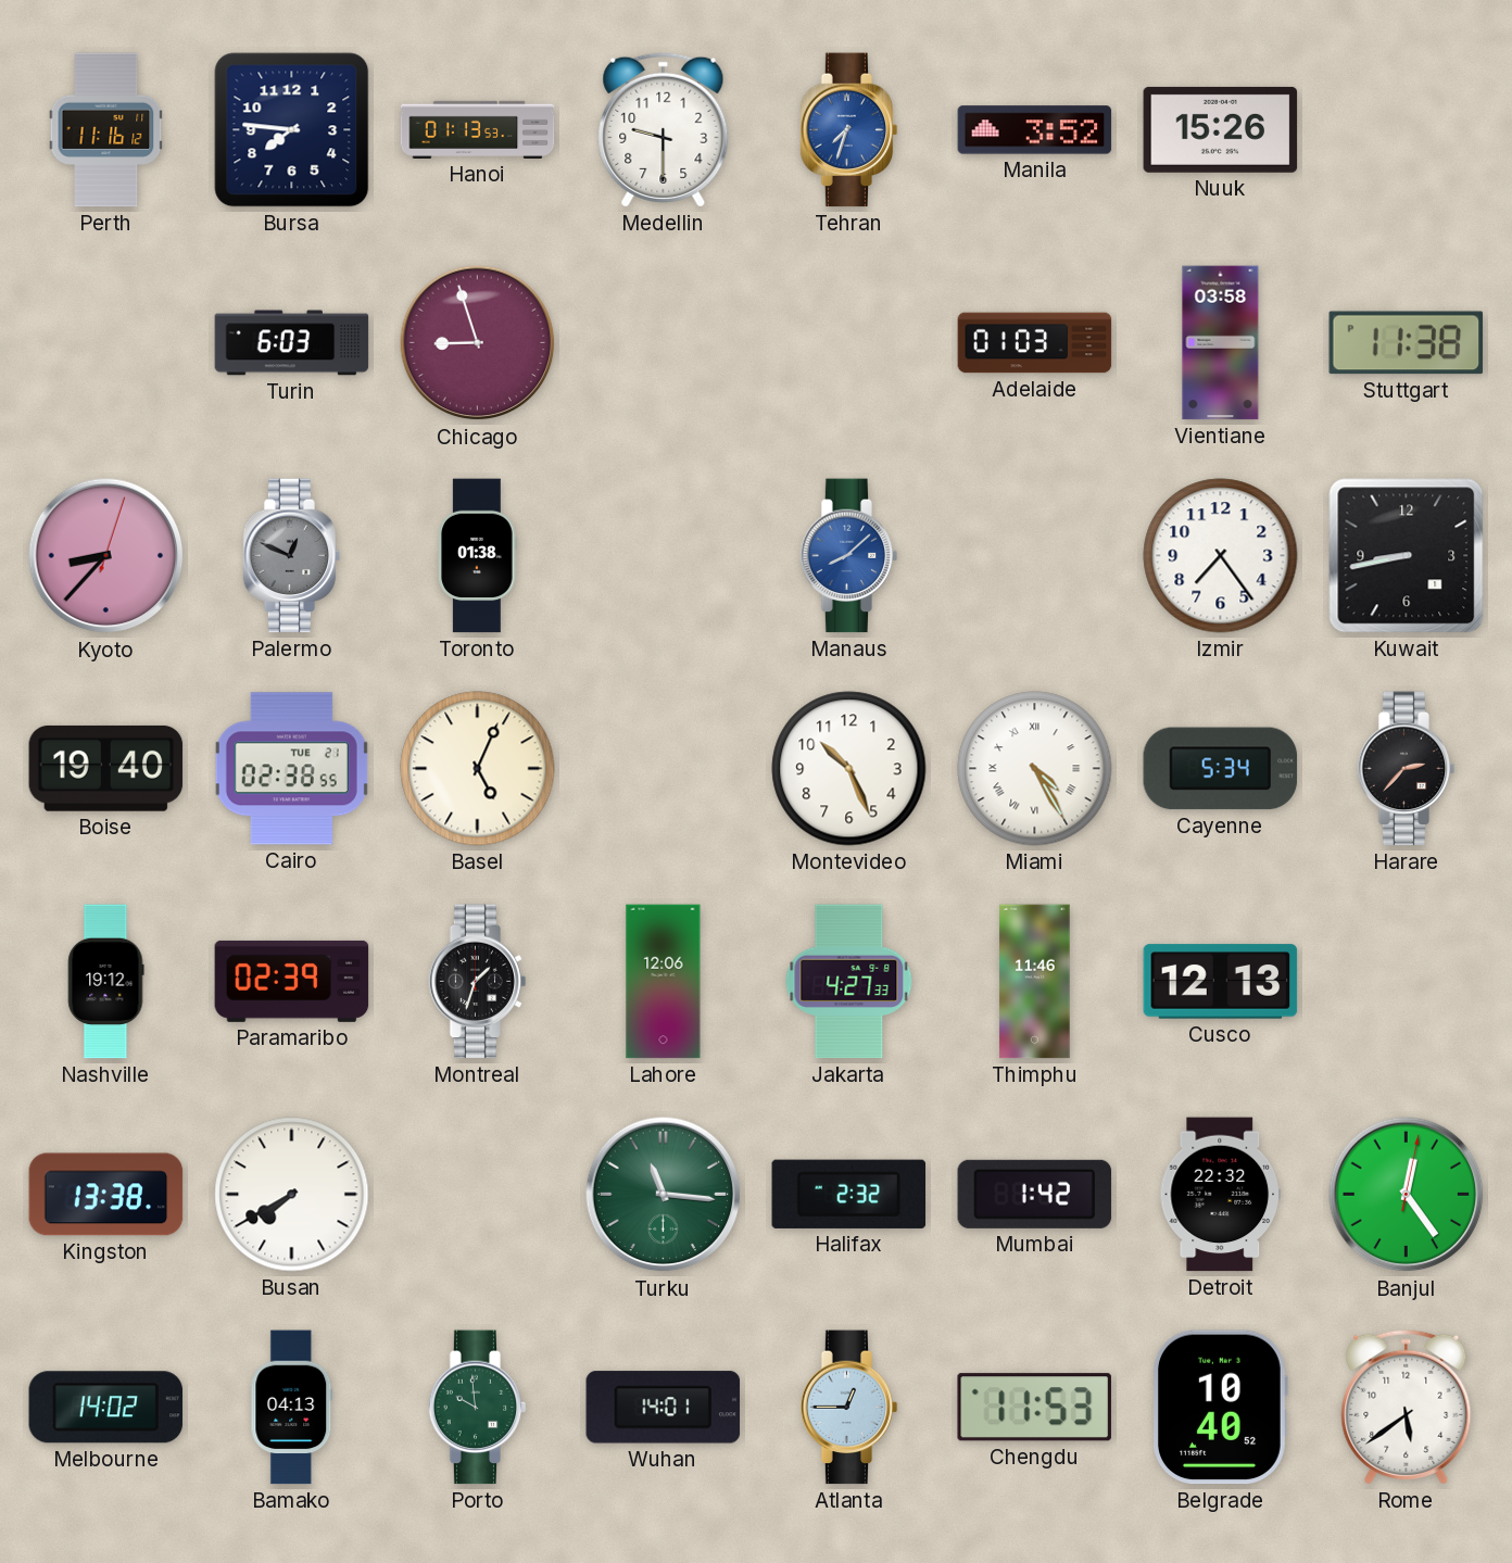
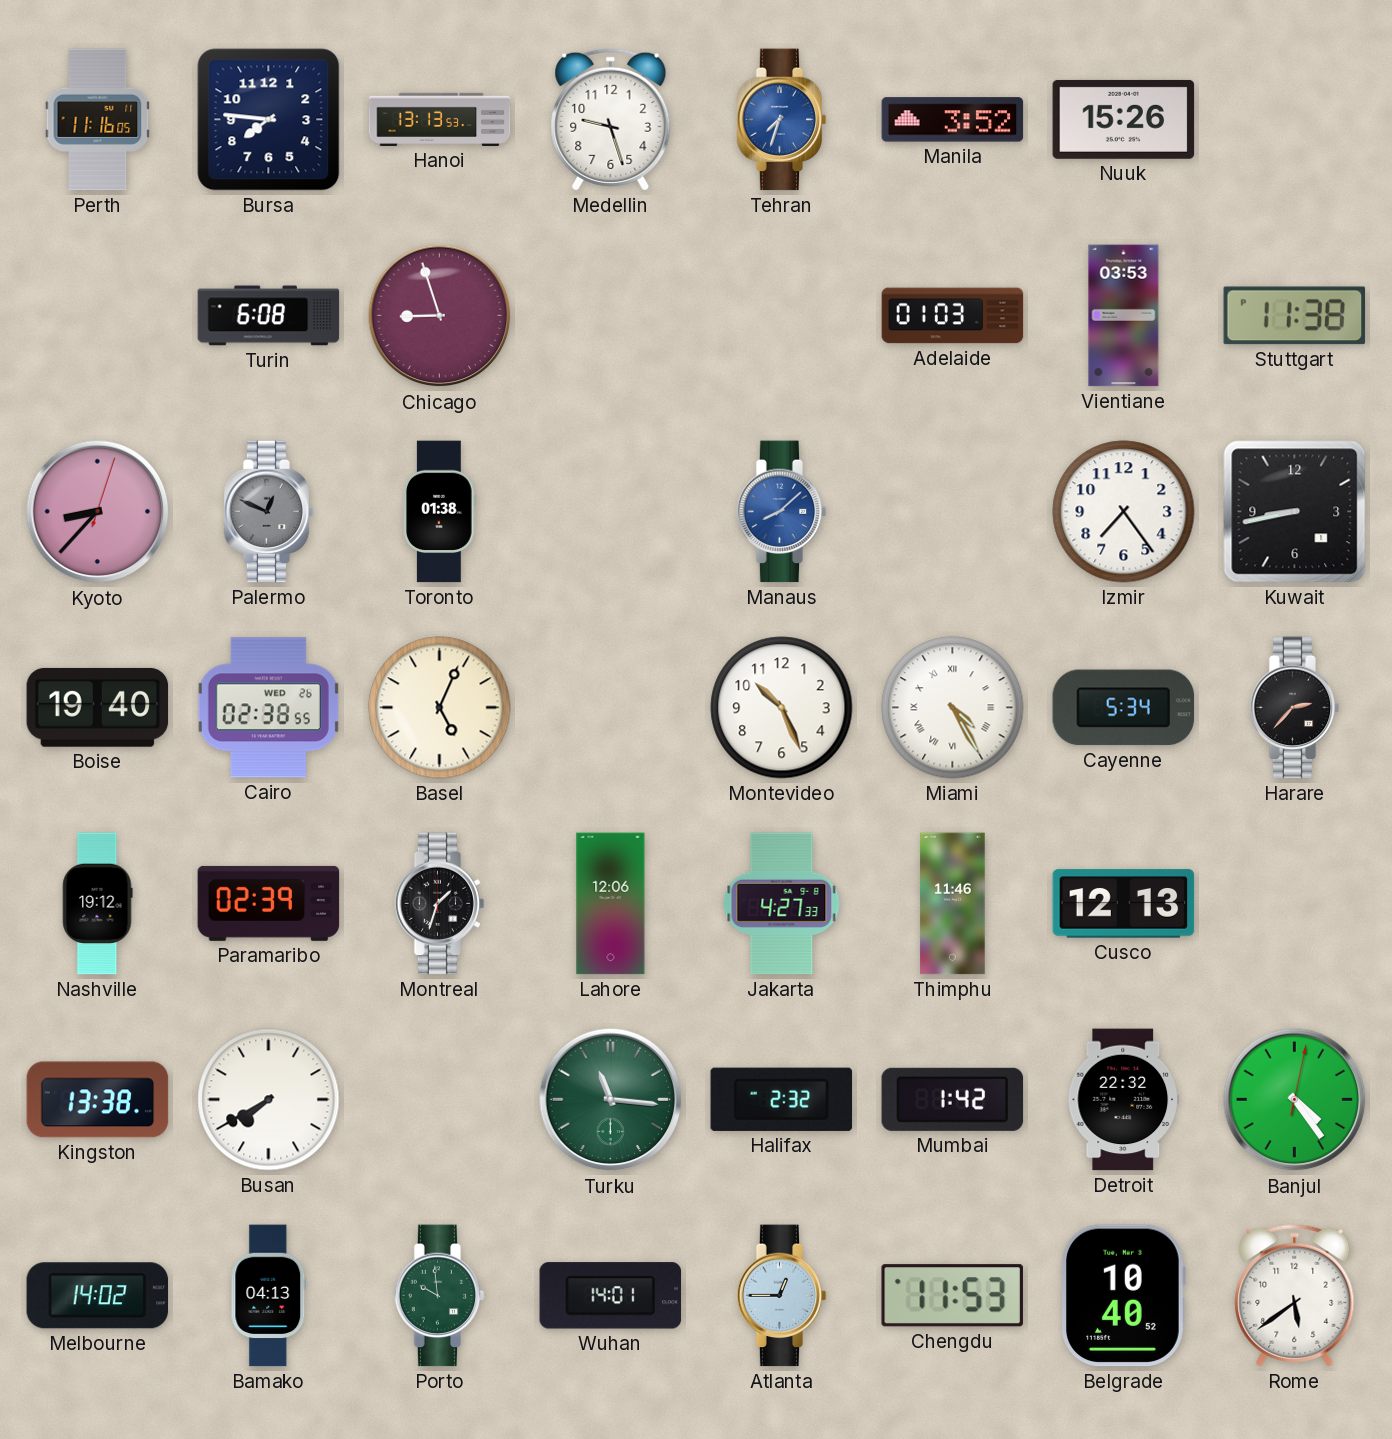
Perth: 11:16:12 -> 11:16:05
Hanoi: 01:13 -> 13:13
Medellin: 9:30 -> 9:27
Turin: 6:03 -> 6:08
Vientiane: 03:58 -> 03:53
Cairo date: TUE 21 -> WED 26
Banjul: 12:24 -> 4:24
